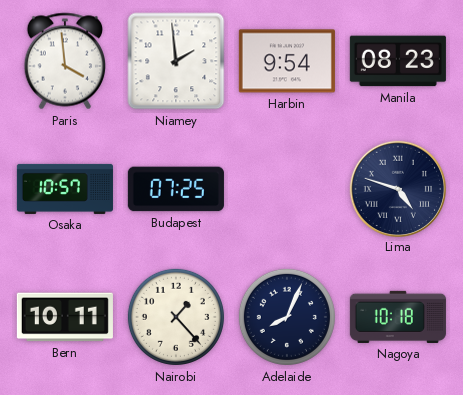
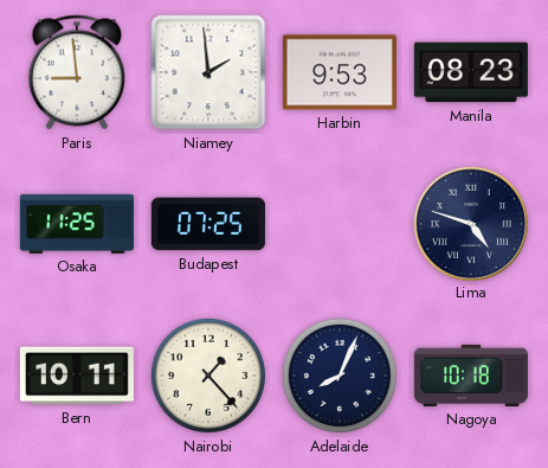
Paris: 3:59 -> 8:59
Harbin: 9:54 -> 9:53
Osaka: 10:57 -> 11:25
